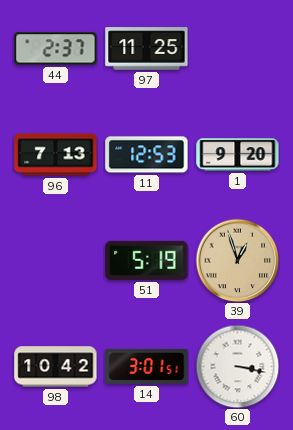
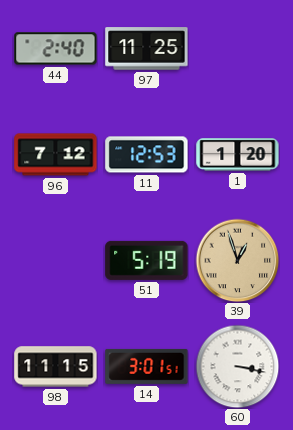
44: 2:37 -> 2:40
96: 7:13 -> 7:12
1: 9:20 -> 1:20
98: 10:42 -> 11:15
